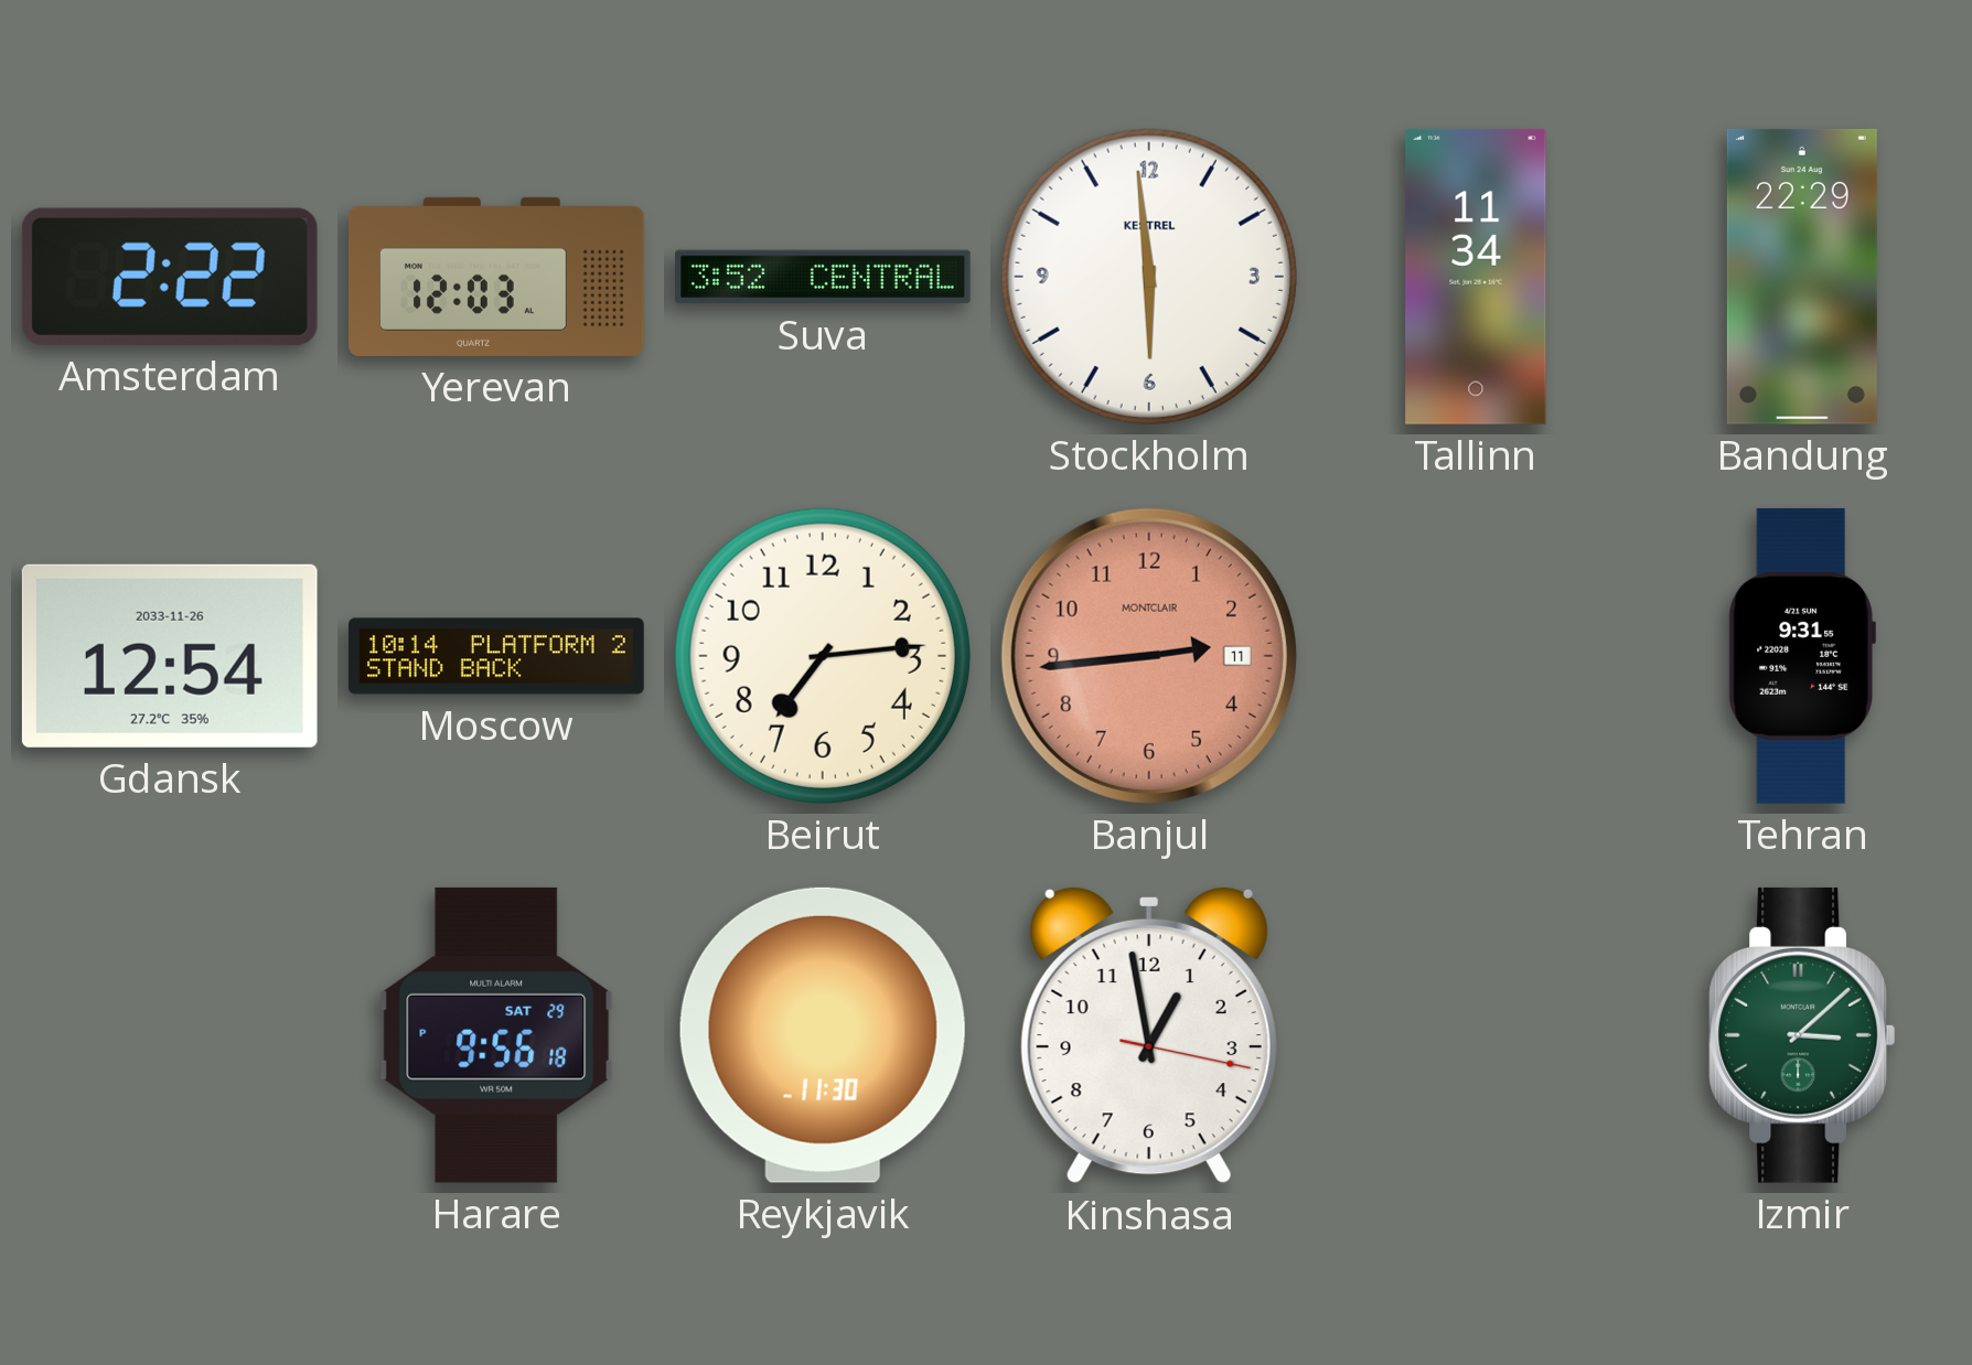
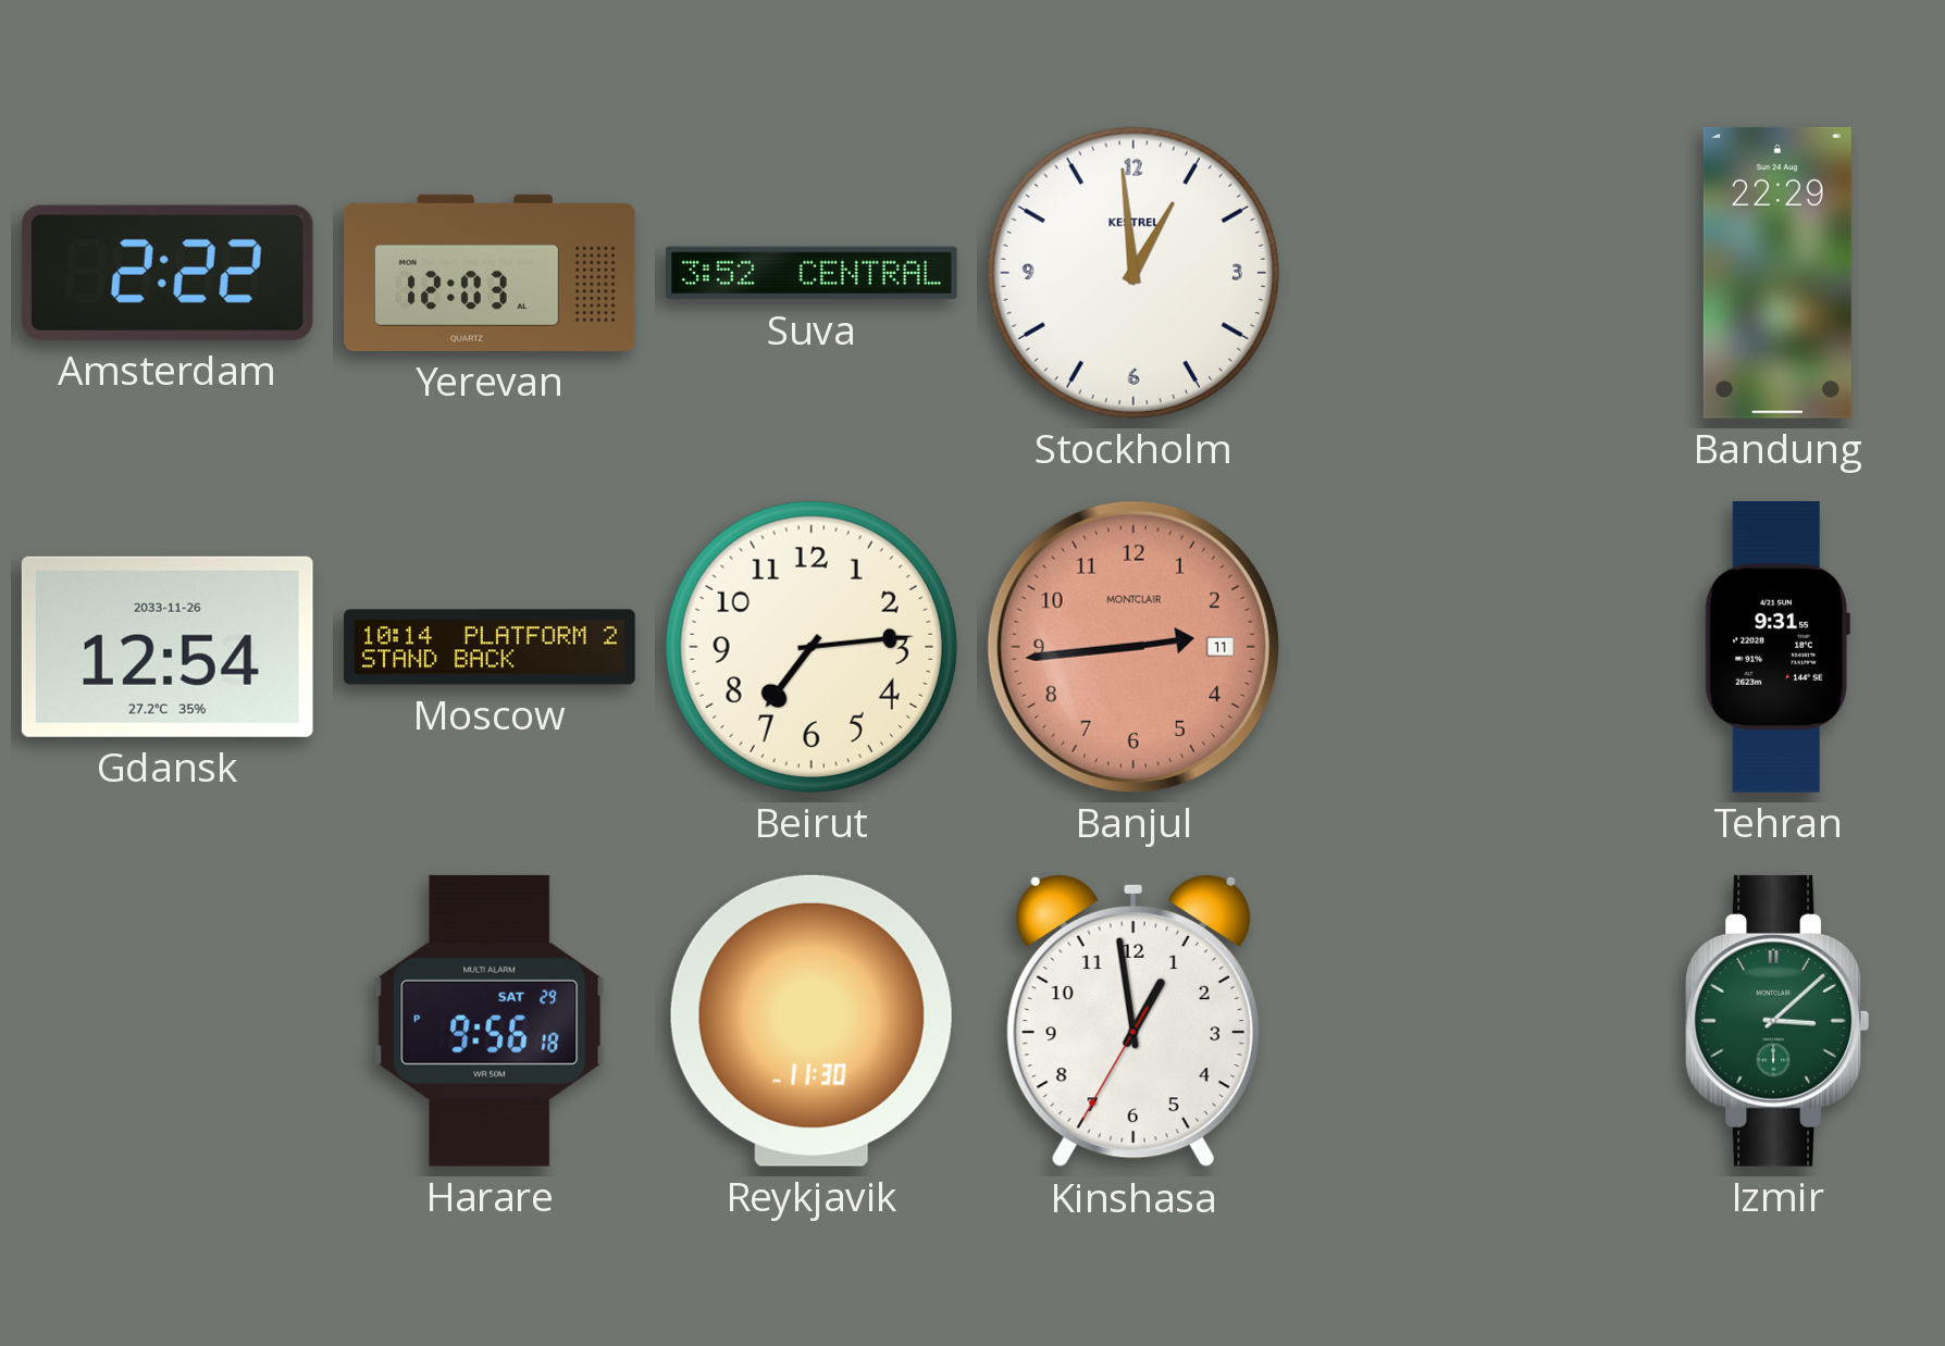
Stockholm: 5:59 -> 12:59
Tallinn: 11:34 -> none
Kinshasa: 12:58:17 -> 12:58:35
